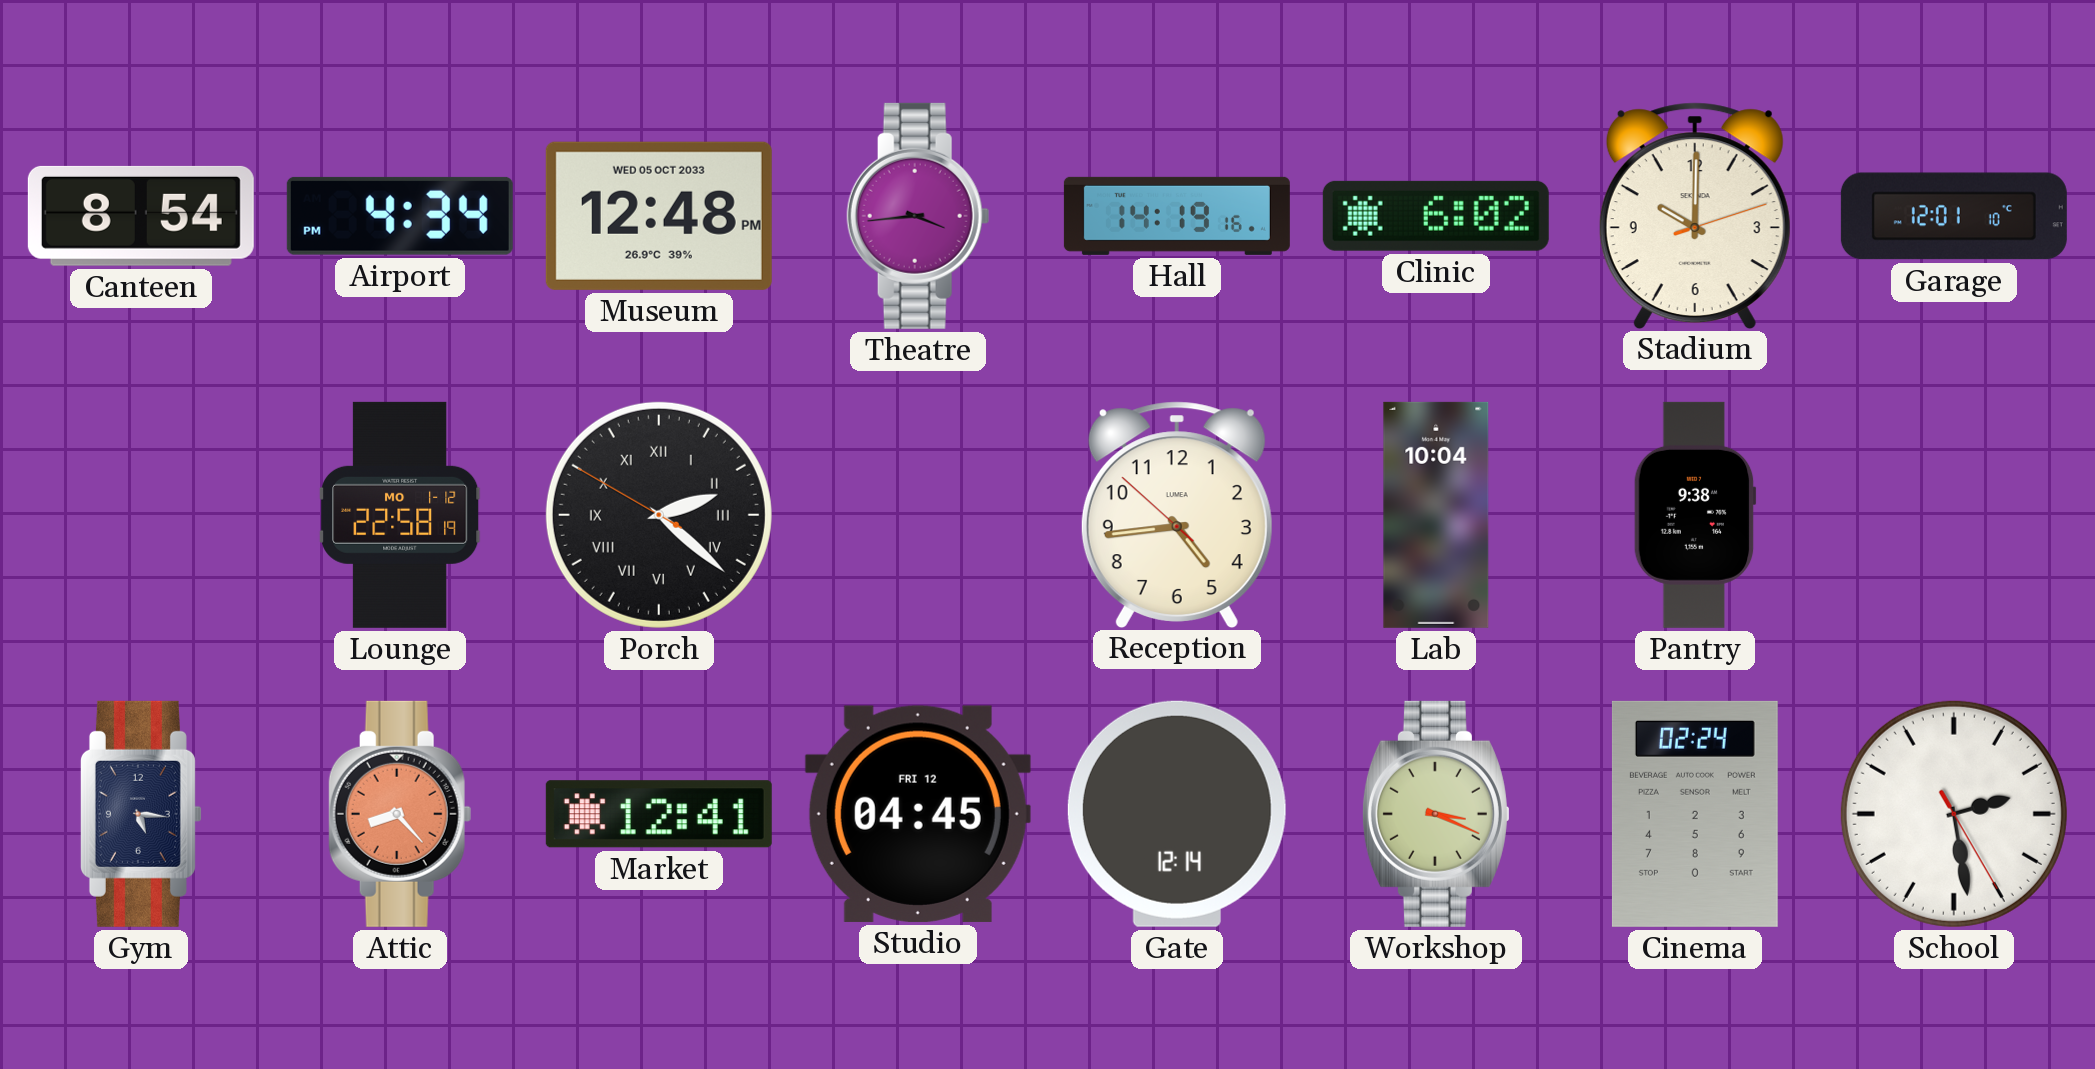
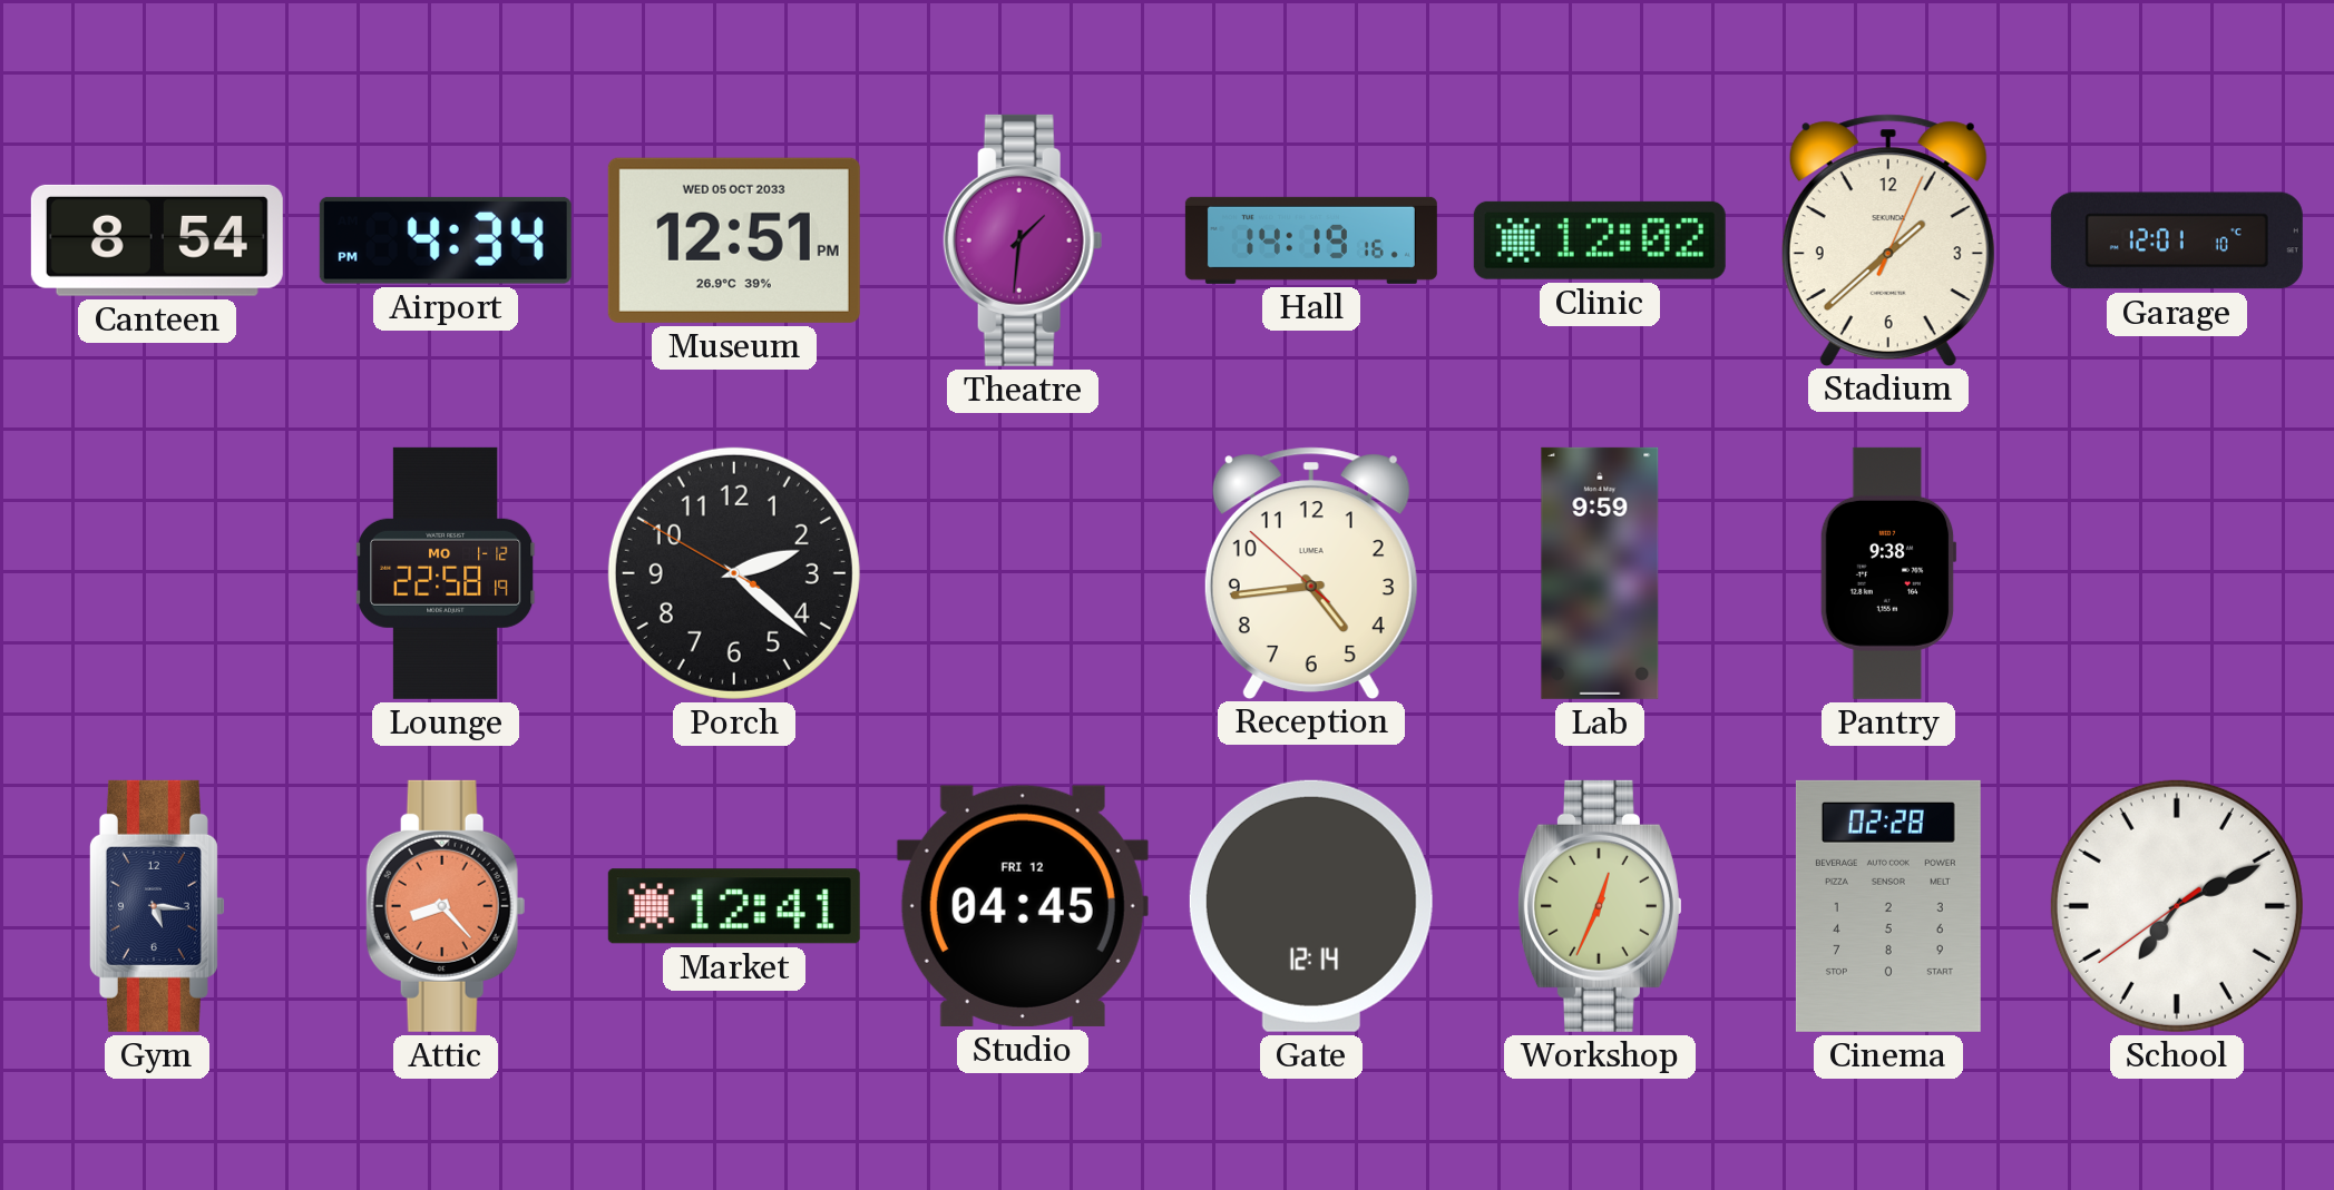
Museum: 12:48 -> 12:51
Theatre: 3:44 -> 1:31
Clinic: 6:02 -> 12:02
Stadium: 10:00 -> 1:38
Porch numerals: Roman -> Arabic
Lab: 10:04 -> 9:59
Workshop: 3:19 -> 12:34
Cinema: 02:24 -> 02:28
School: 2:28 -> 7:10
